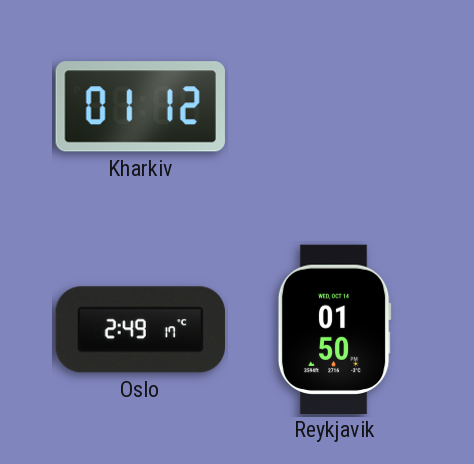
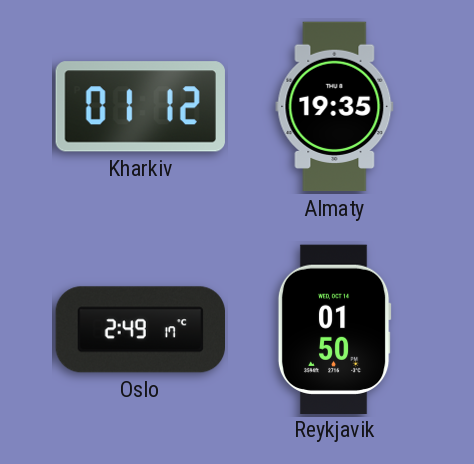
Almaty: none -> 19:35
